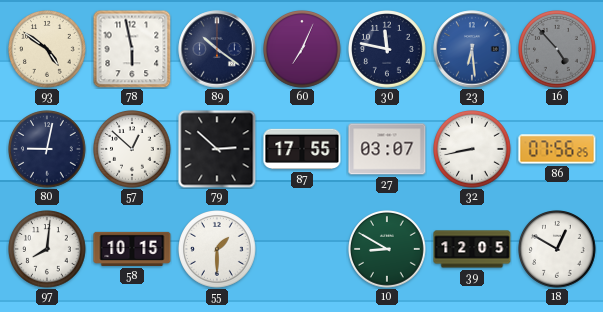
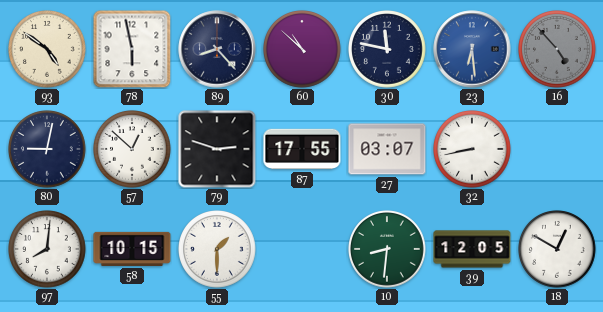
89: 10:21 -> 8:23
60: 7:04 -> 10:52
79: 2:52 -> 2:48
86: 07:56 -> none
10: 8:50 -> 8:31
